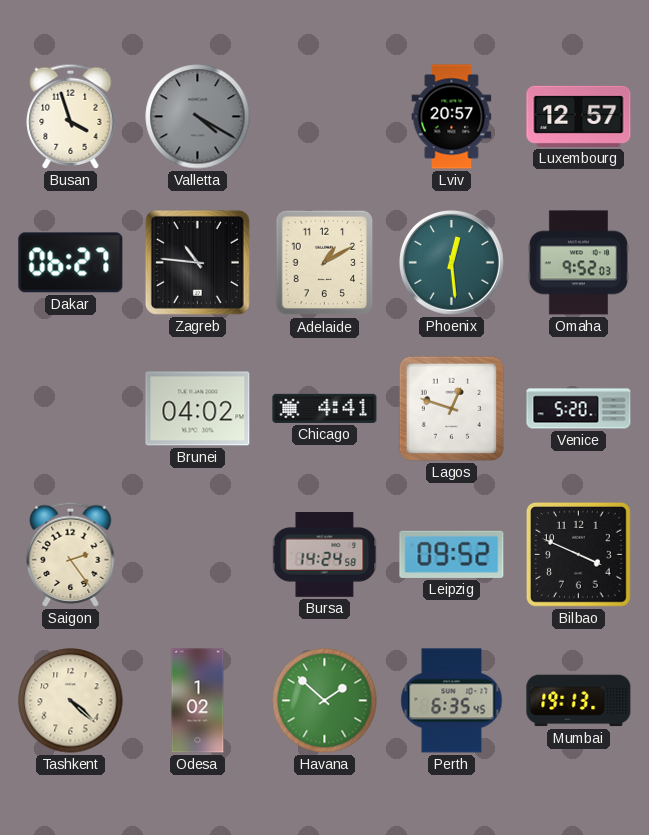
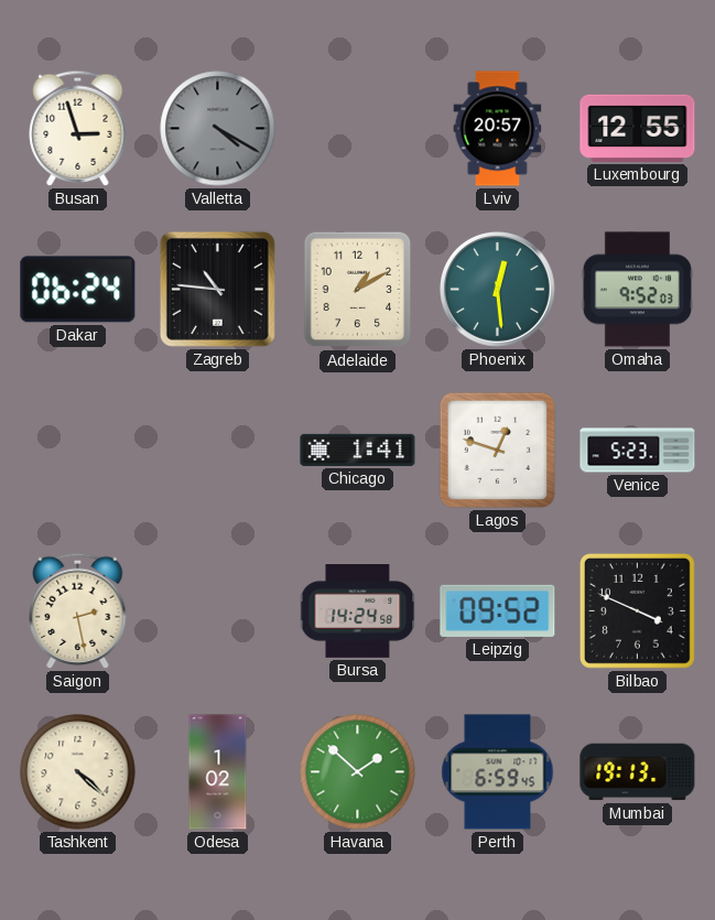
Busan: 3:57 -> 2:57
Luxembourg: 12:57 -> 12:55
Dakar: 06:27 -> 06:24
Brunei: 04:02 -> none
Chicago: 4:41 -> 1:41
Venice: 5:20 -> 5:23
Saigon: 2:24 -> 2:28
Perth: 6:35 -> 6:59
